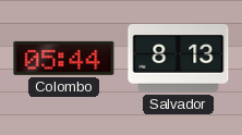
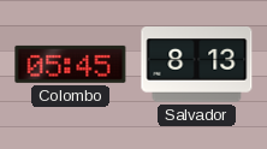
Colombo: 05:44 -> 05:45
